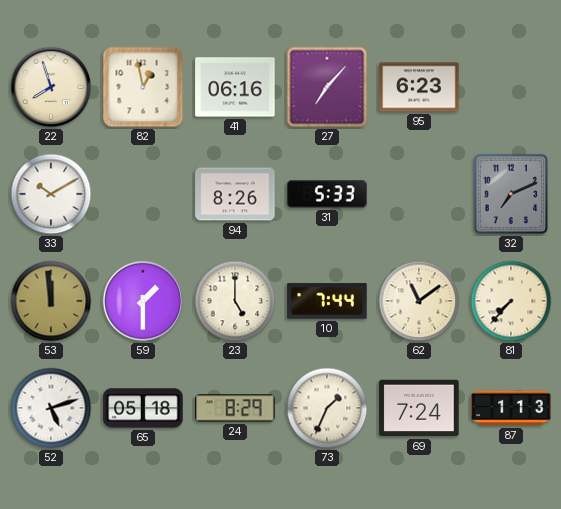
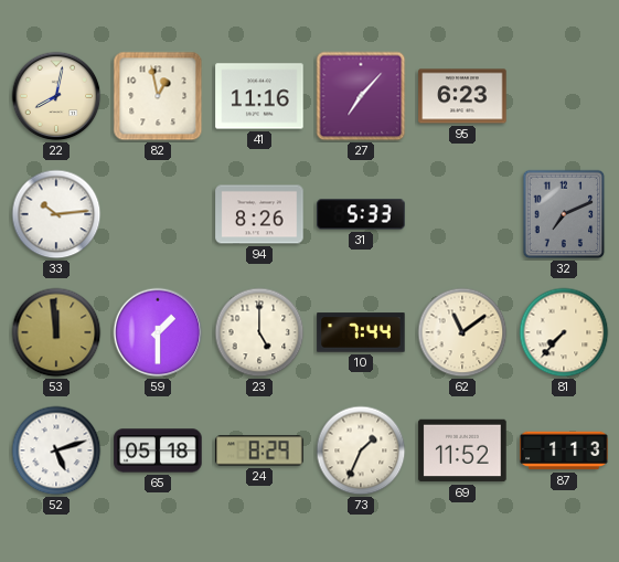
22: 7:57 -> 8:02
41: 06:16 -> 11:16
33: 10:10 -> 10:14
69: 7:24 -> 11:52
